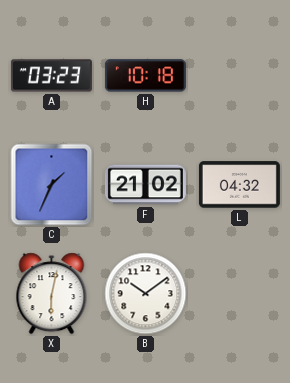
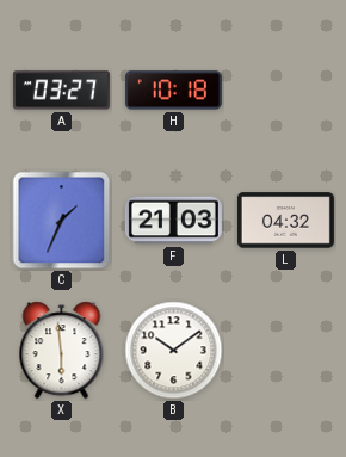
A: 03:23 -> 03:27
F: 21:02 -> 21:03
X: 6:02 -> 5:59
